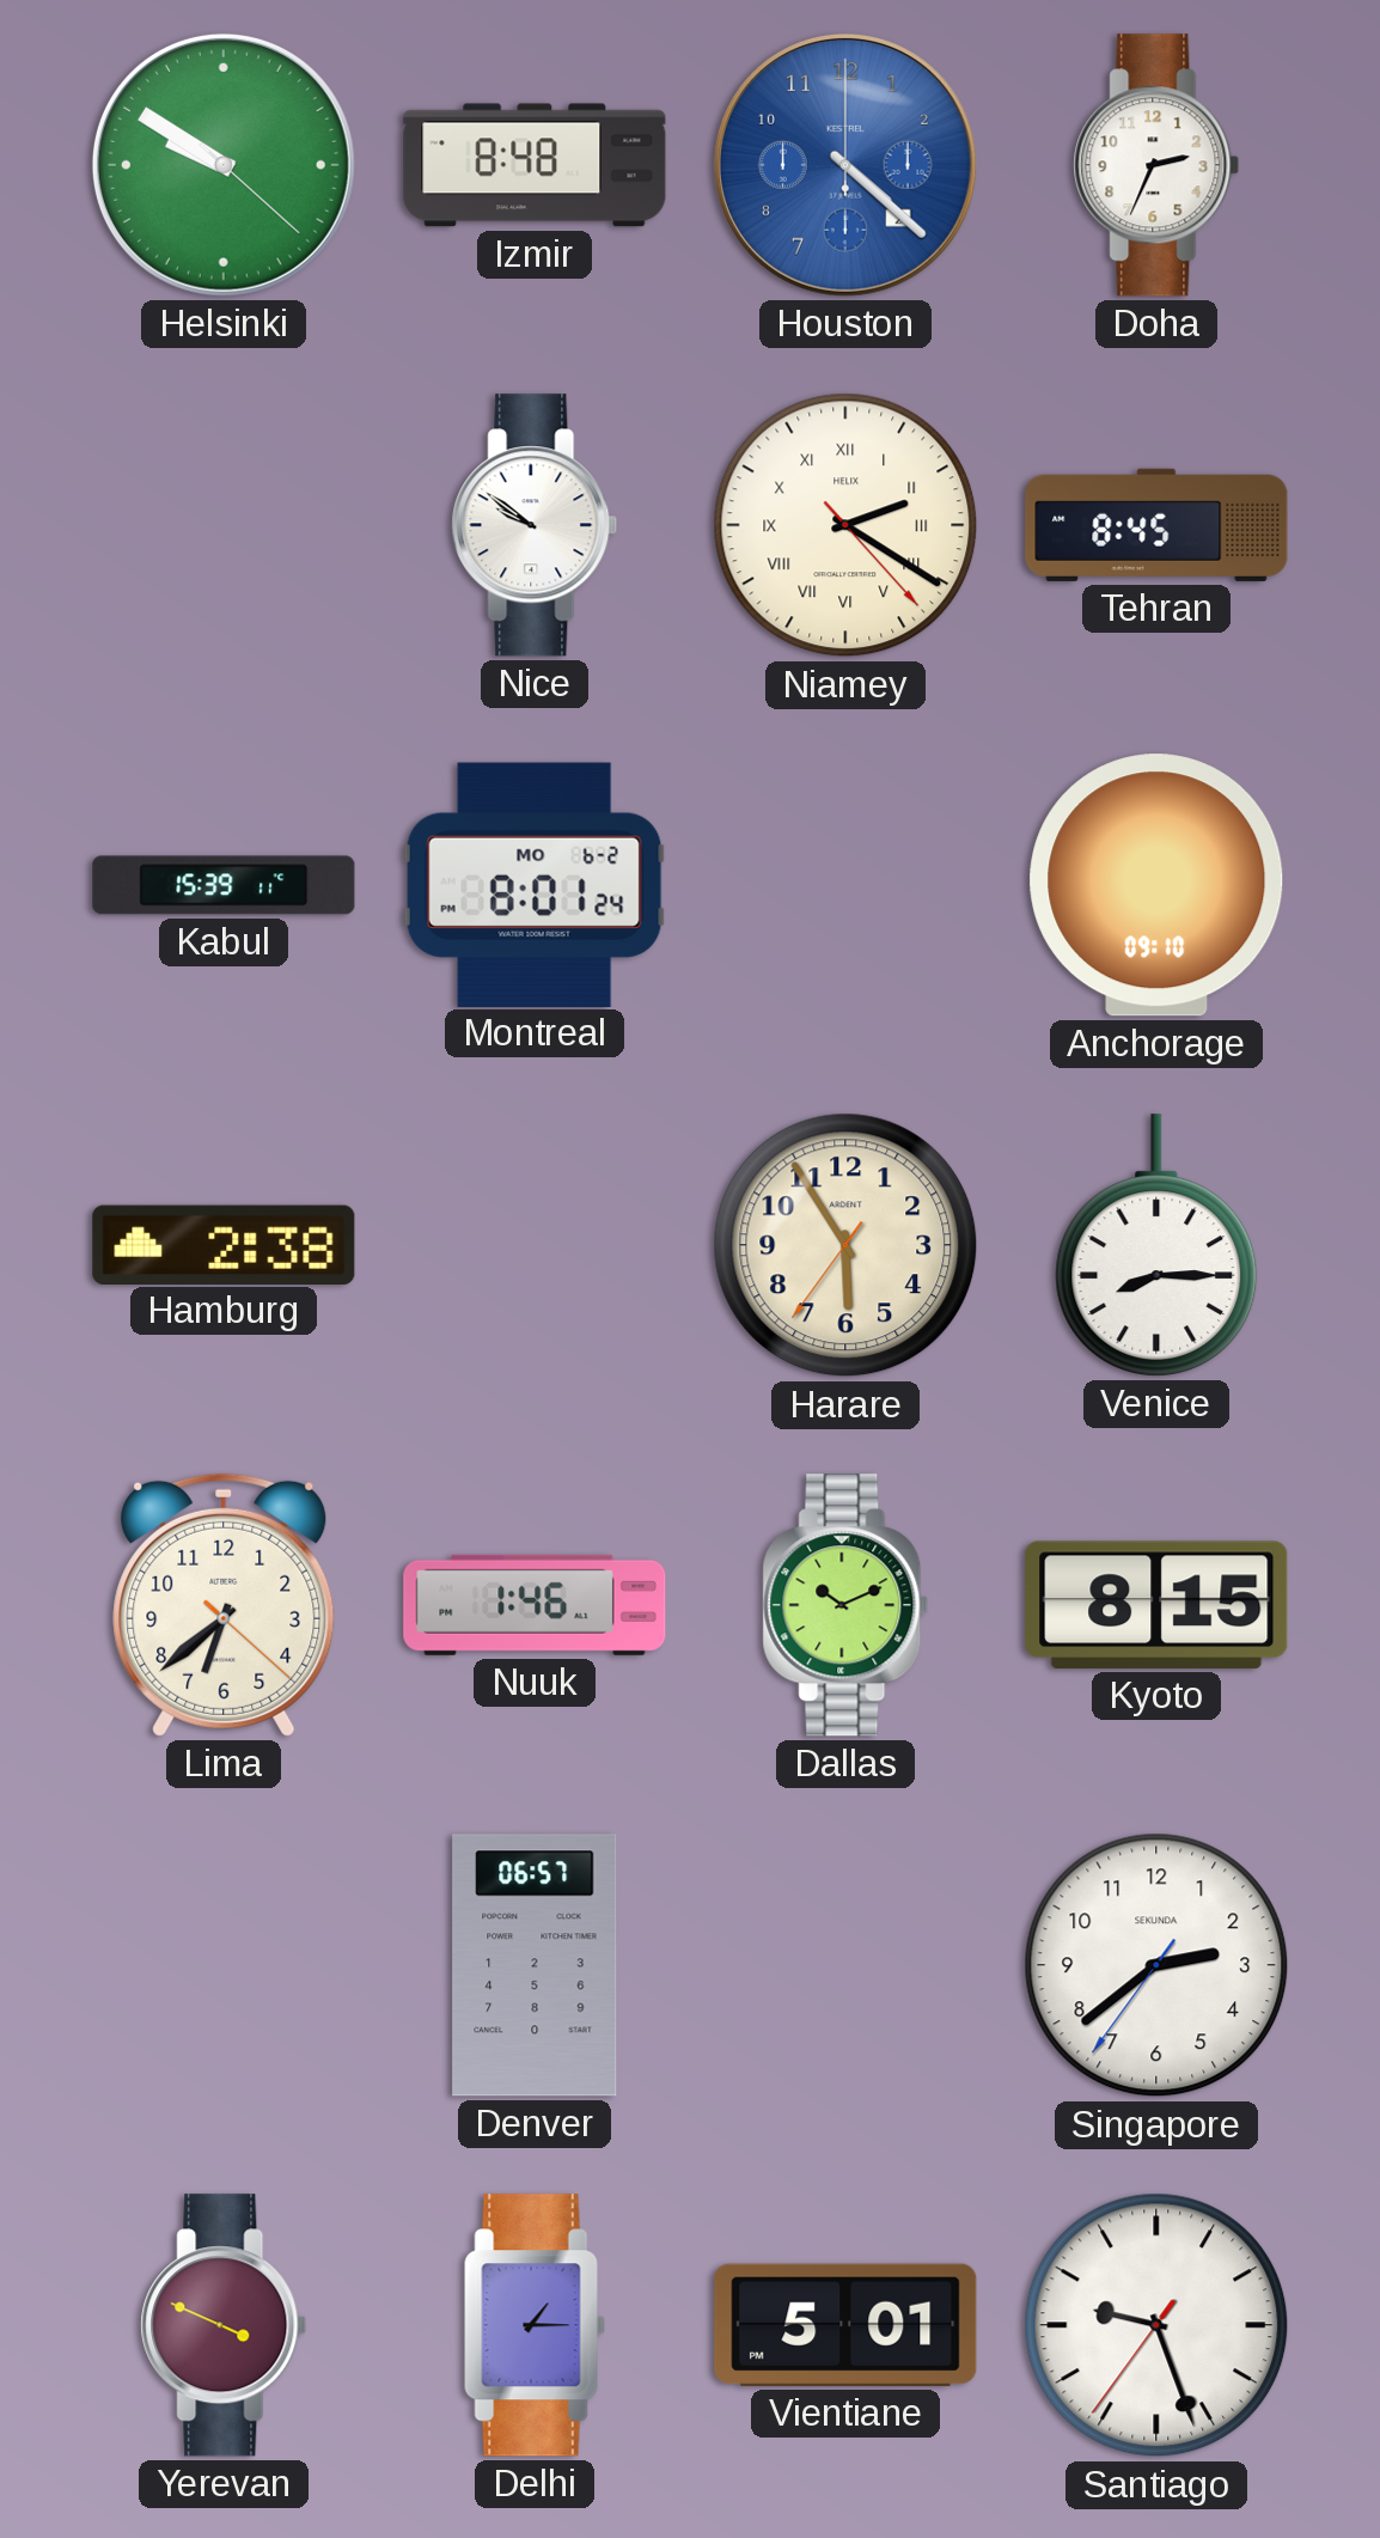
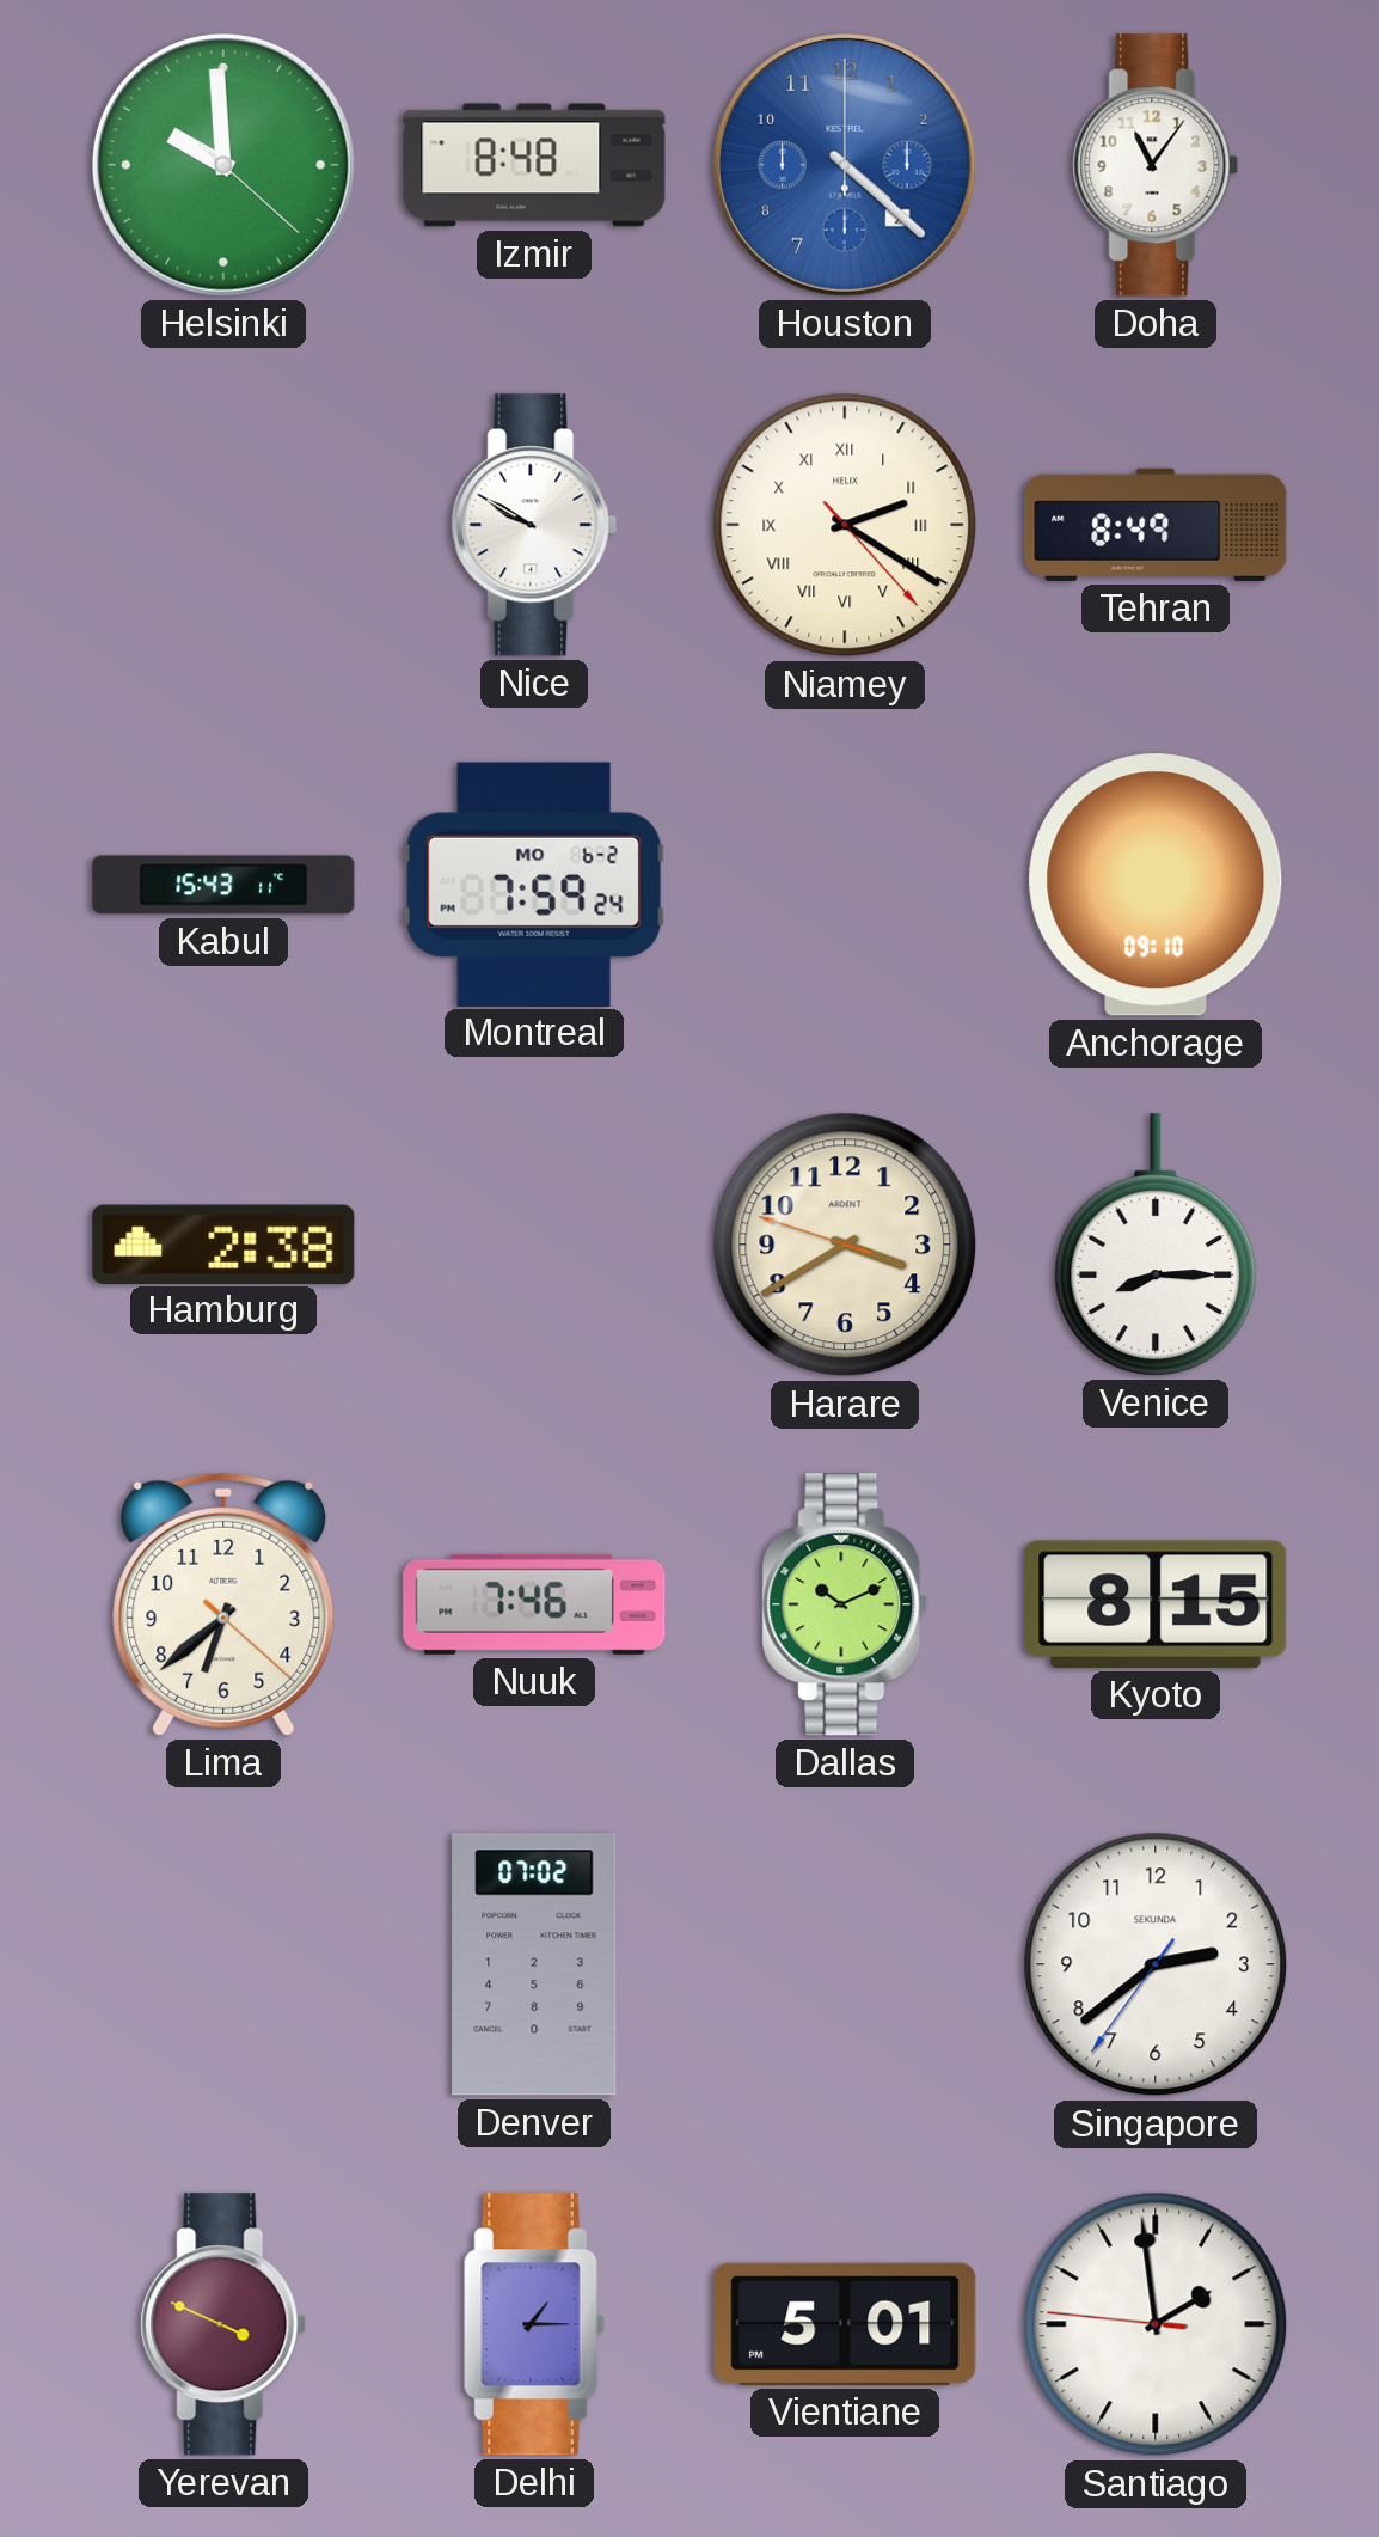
Helsinki: 9:50 -> 9:59
Doha: 2:34 -> 11:06
Nice: 9:51 -> 9:50
Tehran: 8:45 -> 8:49
Kabul: 15:39 -> 15:43
Montreal: 8:01 -> 7:59
Harare: 5:54 -> 3:39
Nuuk: 1:46 -> 7:46
Denver: 06:57 -> 07:02
Santiago: 9:26 -> 1:58
